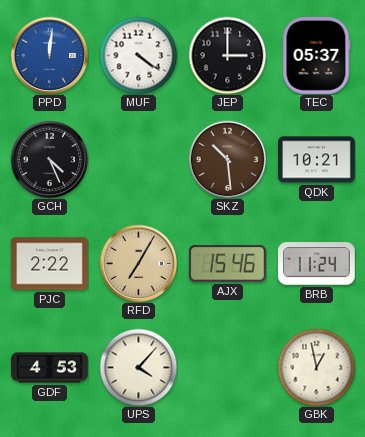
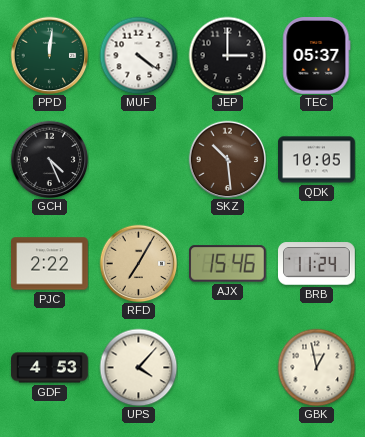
PPD dial: blue -> green
QDK: 10:21 -> 10:05
